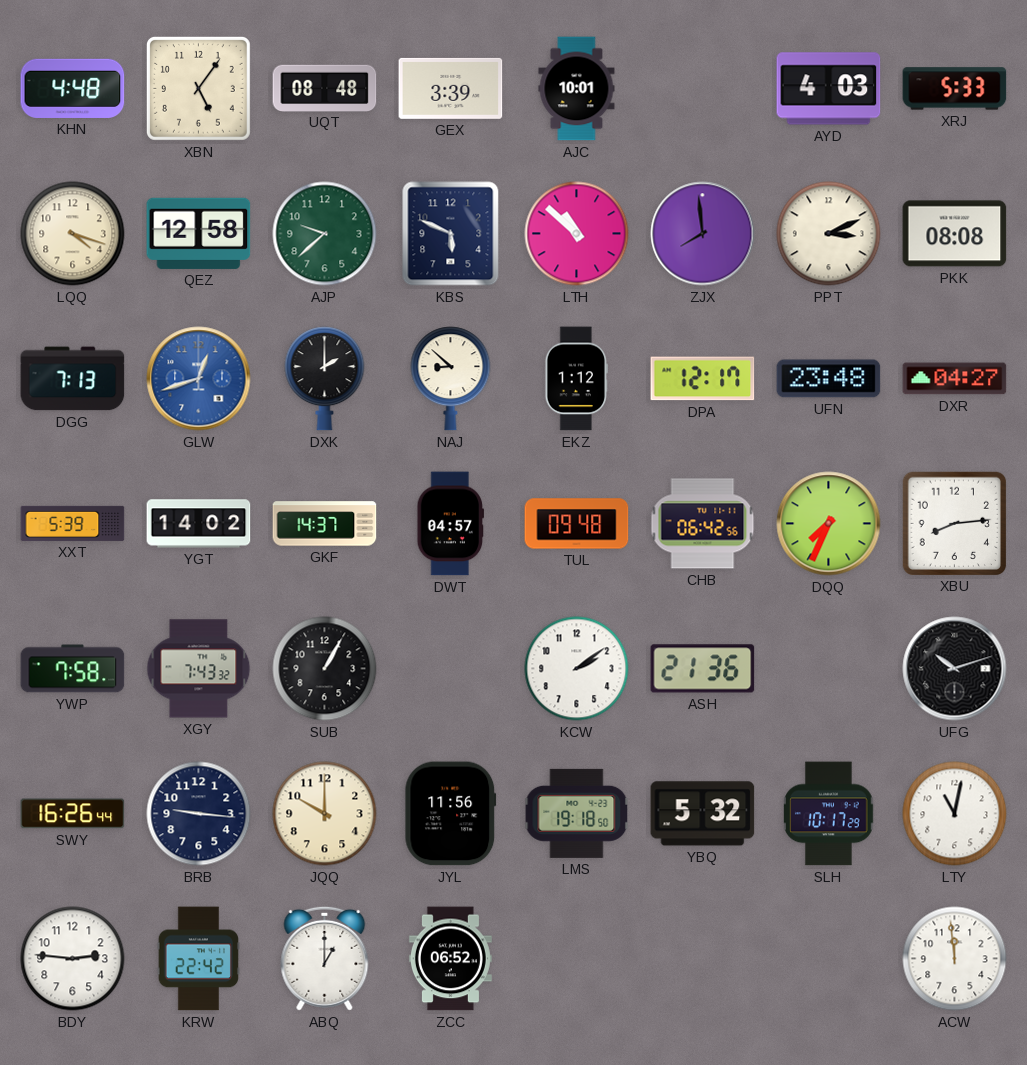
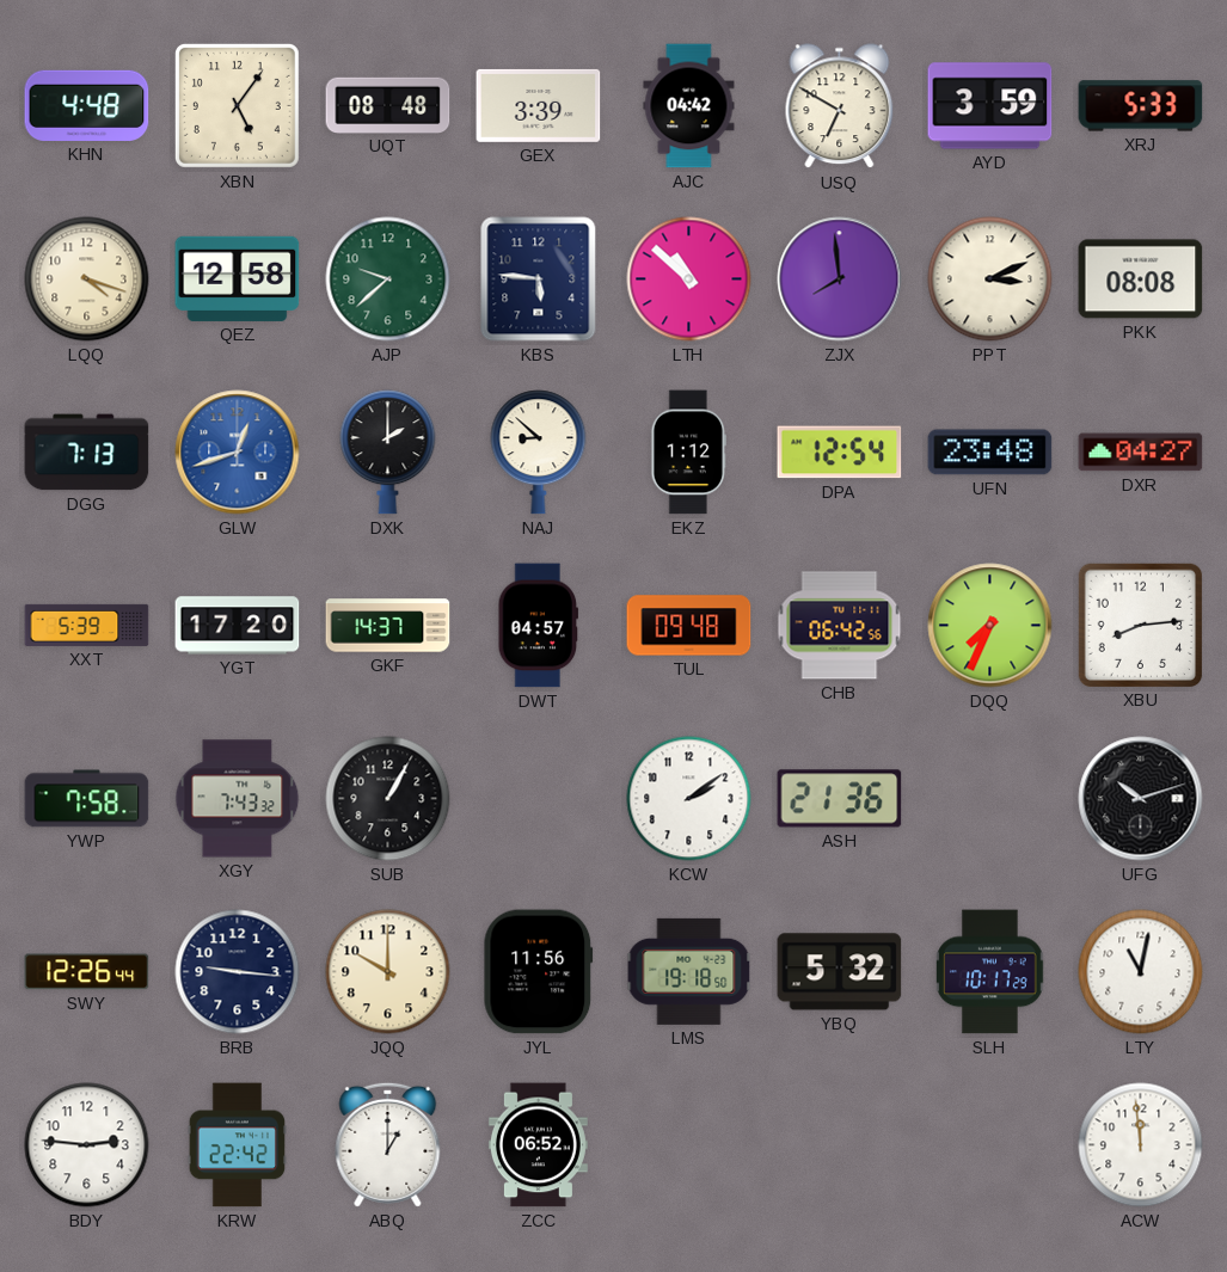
AJC: 10:01 -> 04:42
USQ: none -> 6:50
AYD: 4:03 -> 3:59
KBS: 5:49 -> 5:46
DPA: 12:17 -> 12:54
YGT: 14:02 -> 17:20
SWY: 16:26 -> 12:26
